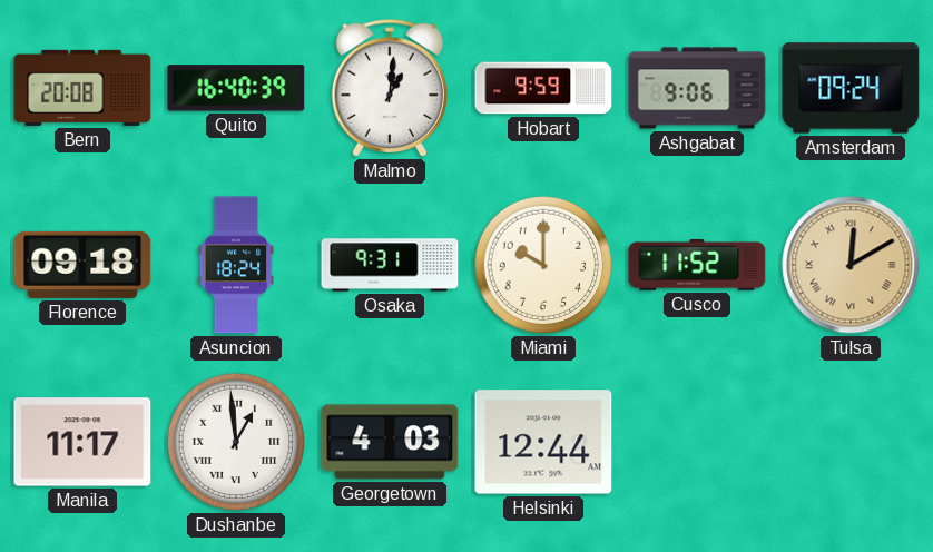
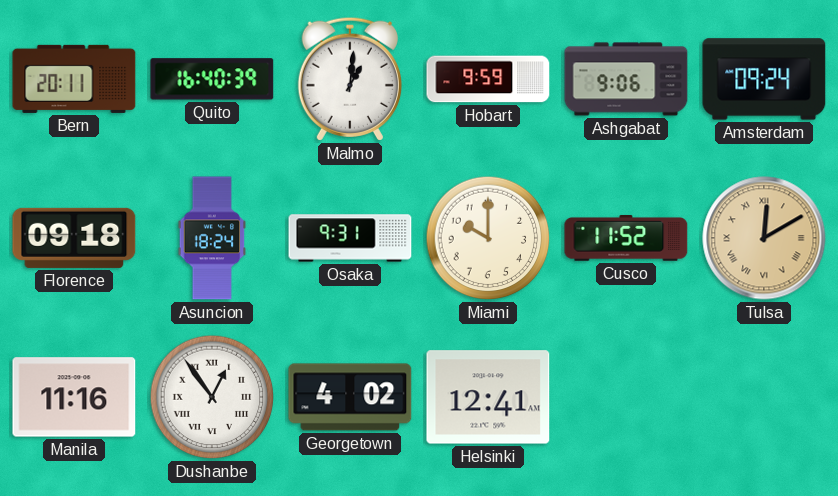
Bern: 20:08 -> 20:11
Manila: 11:17 -> 11:16
Dushanbe: 12:59 -> 12:54
Georgetown: 4:03 -> 4:02
Helsinki: 12:44 -> 12:41
